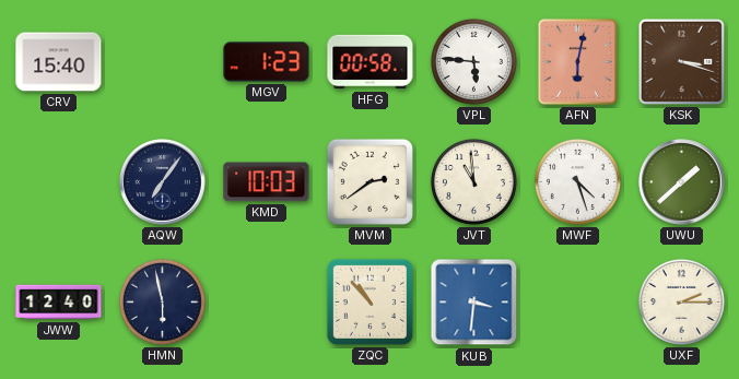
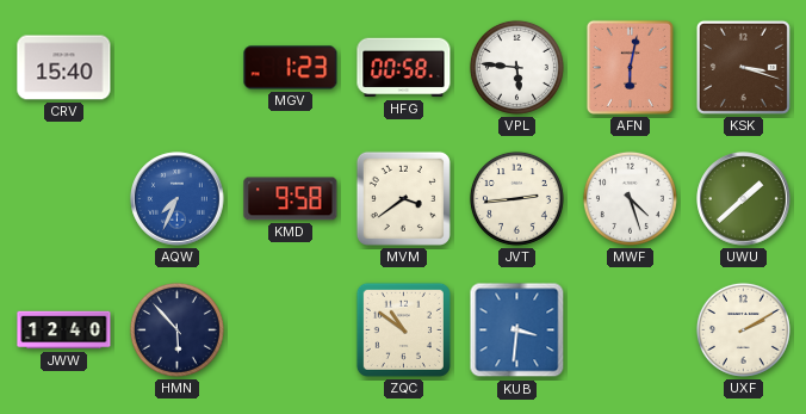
AQW: 7:06 -> 7:34
AQW dial: navy -> blue
KMD: 10:03 -> 9:58
MVM: 2:39 -> 3:39
JVT: 10:59 -> 2:44
HMN: 5:58 -> 5:53
ZQC: 10:53 -> 10:51
UXF: 2:15 -> 2:10
